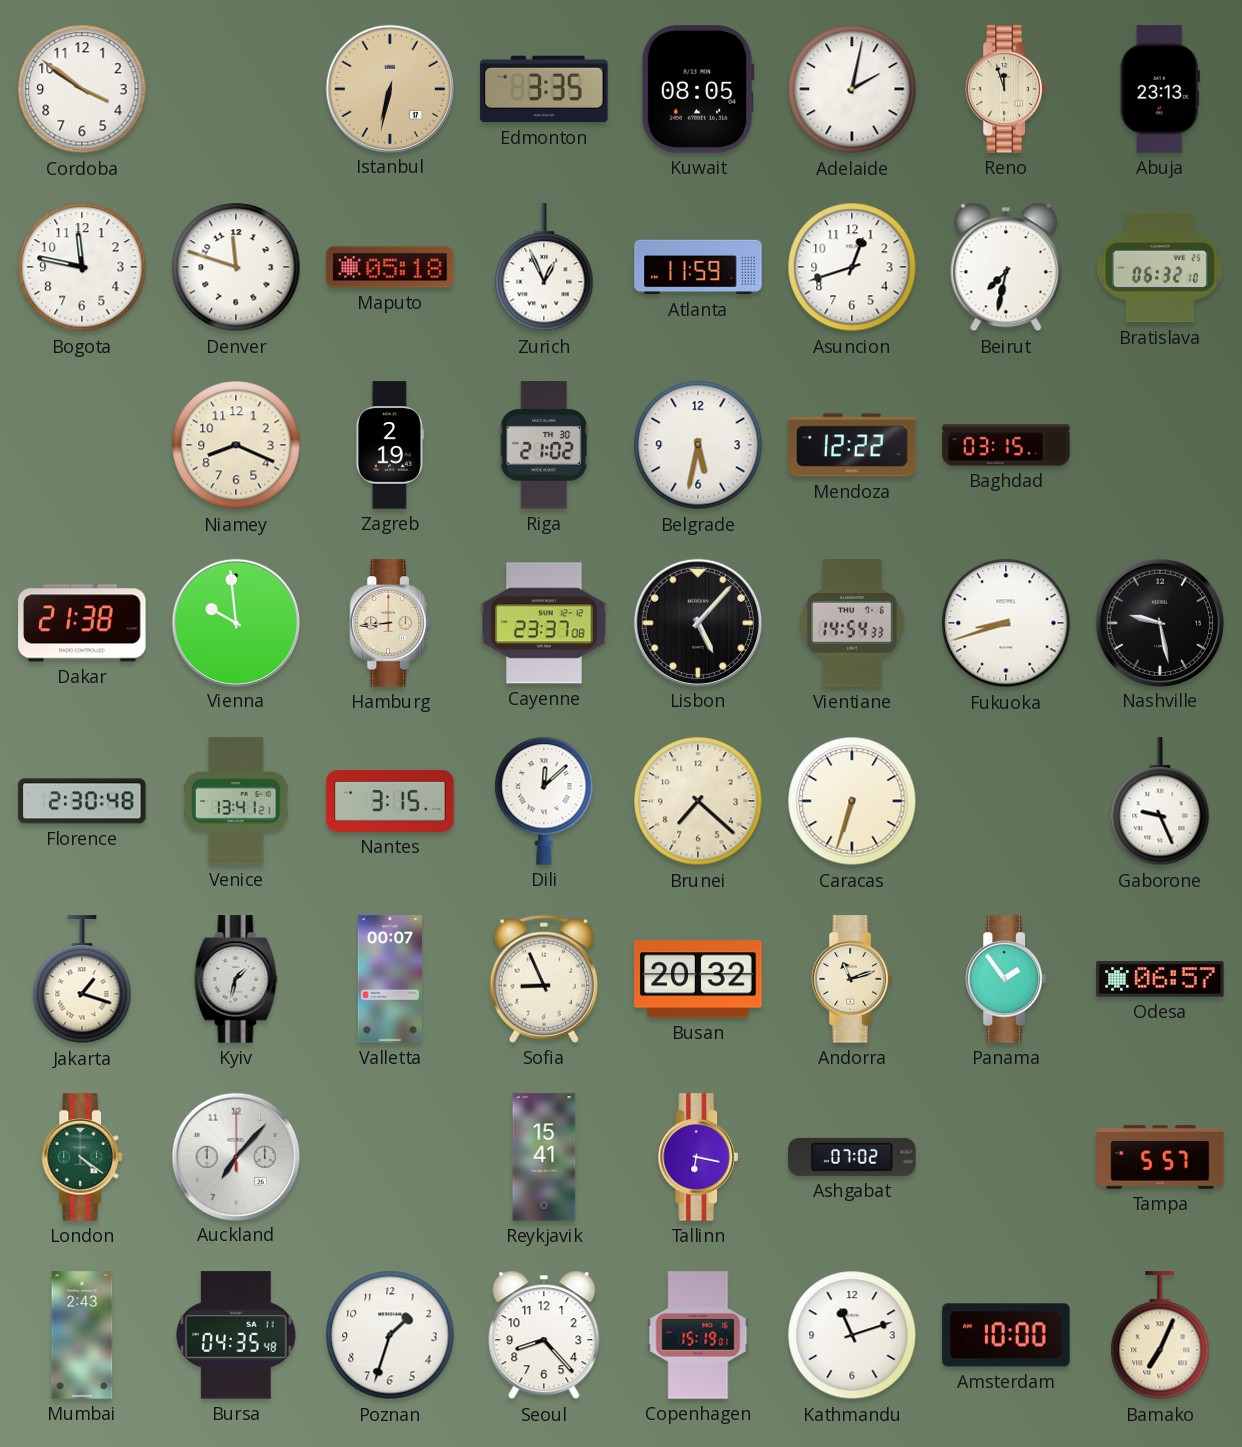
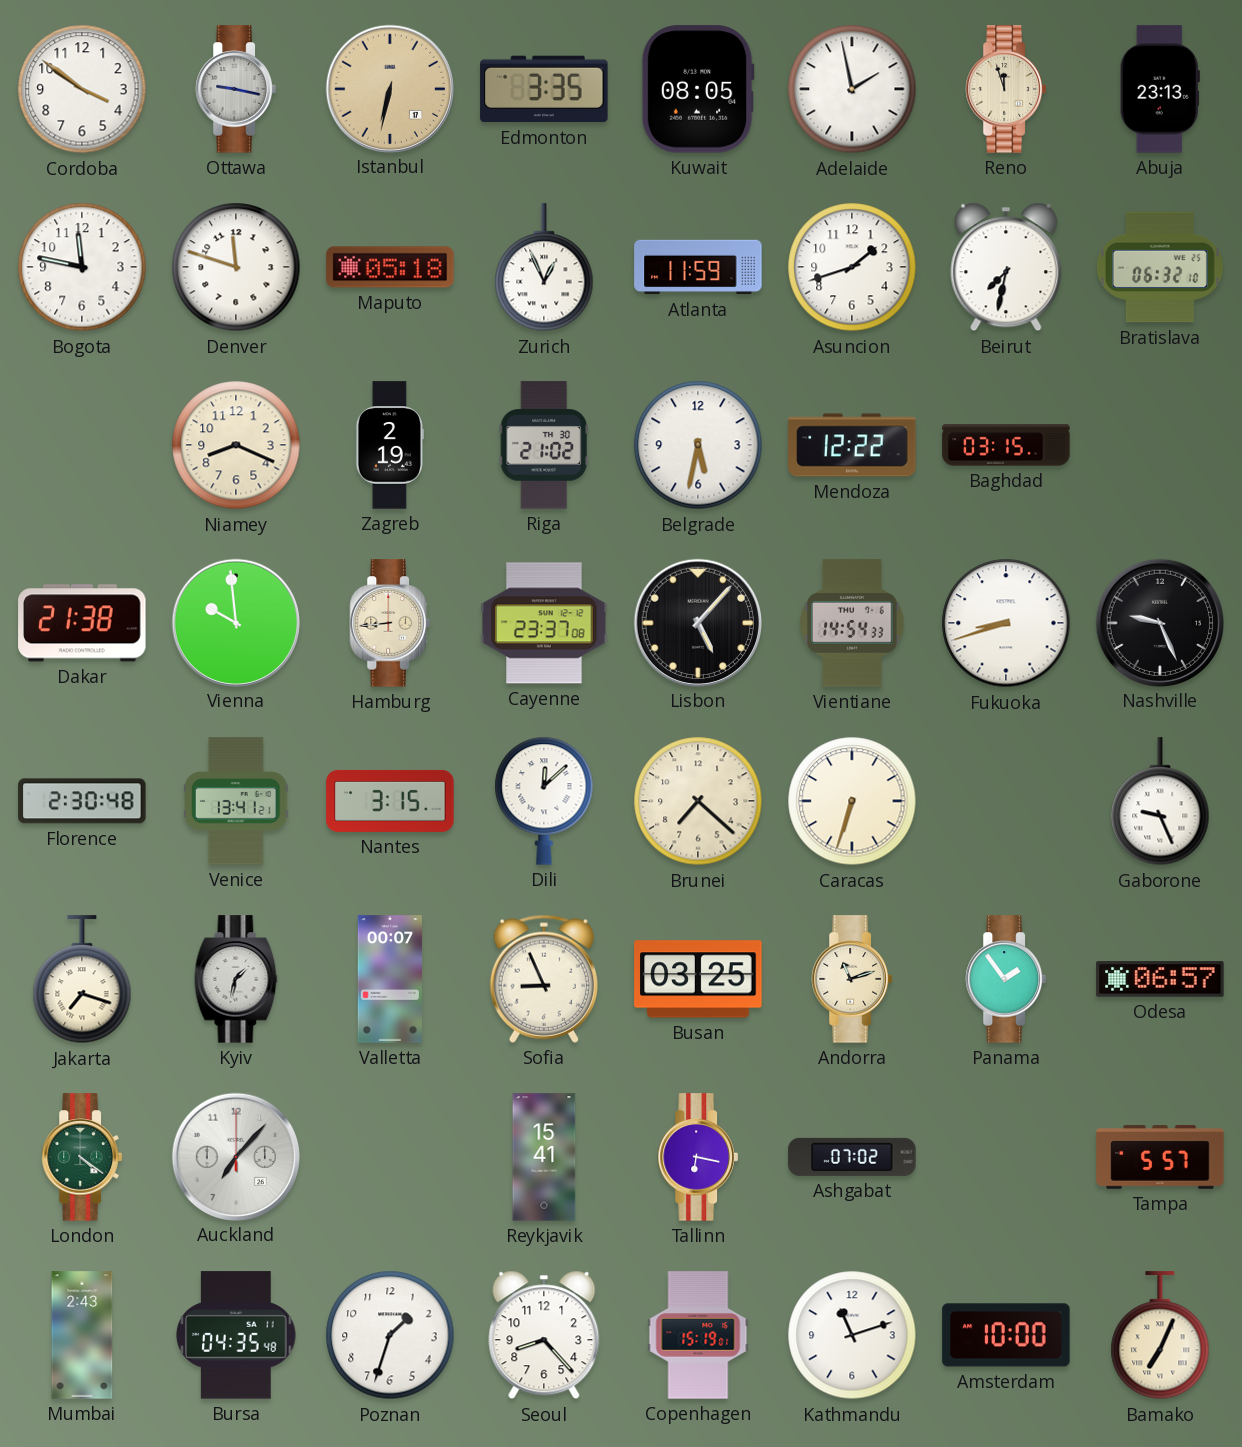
Ottawa: none -> 9:17
Adelaide: 2:02 -> 1:58
Asuncion: 12:42 -> 1:42
Nashville: 9:28 -> 9:26
Jakarta: 1:18 -> 7:18
Busan: 20:32 -> 03:25
